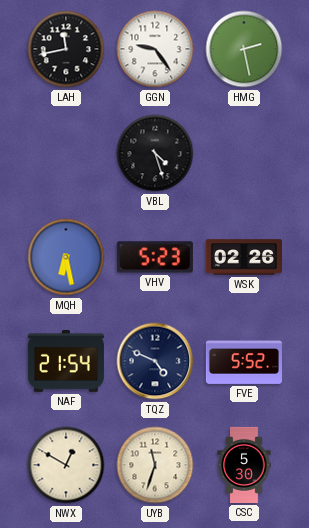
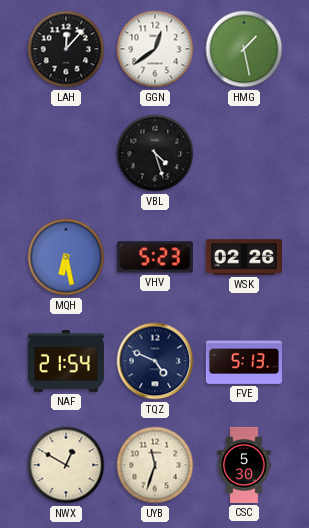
LAH: 11:43 -> 12:07
GGN: 9:24 -> 12:39
HMG: 2:28 -> 1:28
FVE: 5:52 -> 5:13
